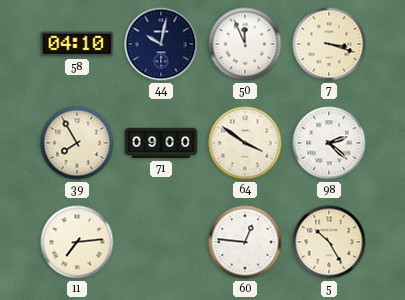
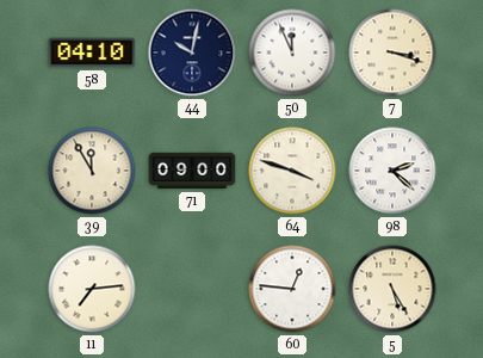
39: 7:55 -> 11:55
64: 3:51 -> 3:48
5: 10:25 -> 5:25
